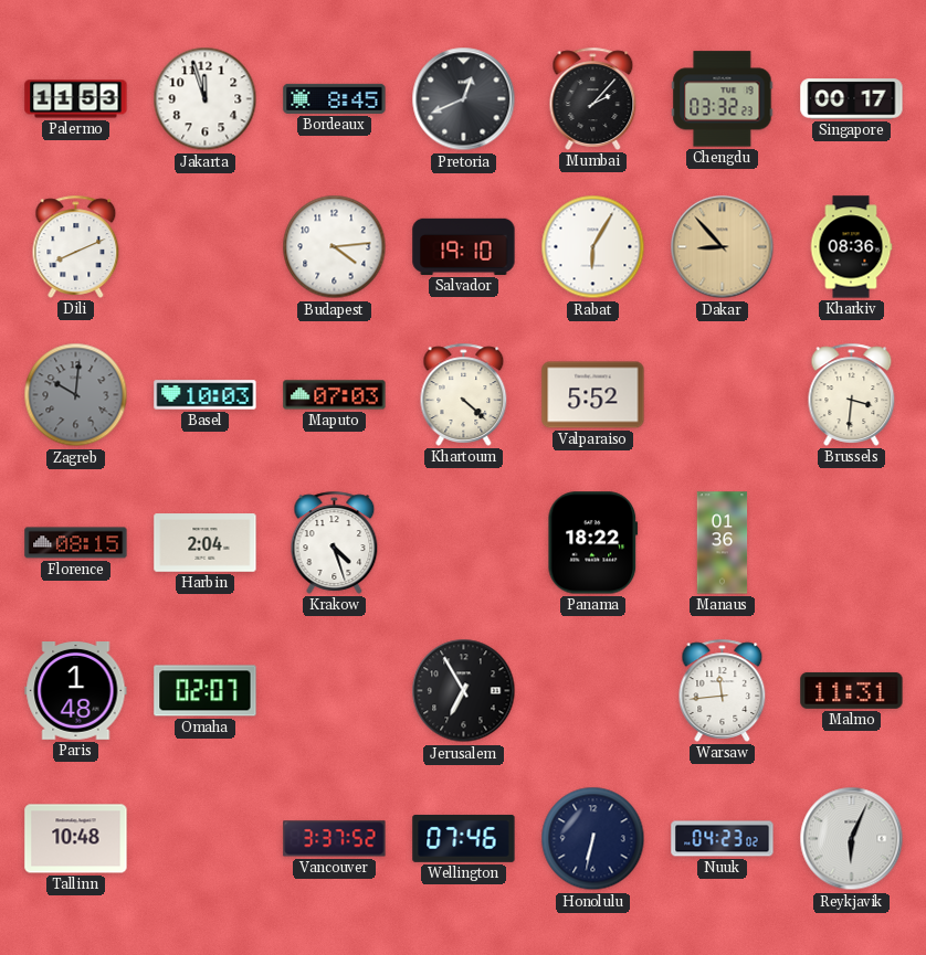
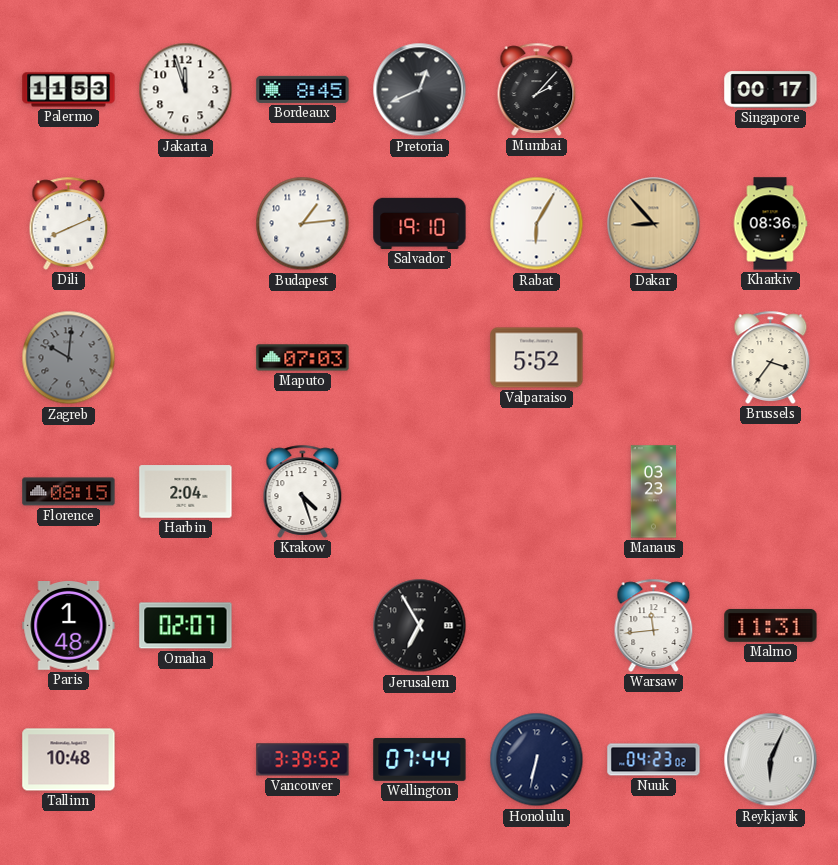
Chengdu: 03:32 -> none
Budapest: 4:14 -> 1:14
Basel: 10:03 -> none
Khartoum: 4:22 -> none
Brussels: 3:31 -> 3:36
Panama: 18:22 -> none
Manaus: 01:36 -> 03:23
Vancouver: 3:37 -> 3:39
Wellington: 07:46 -> 07:44
